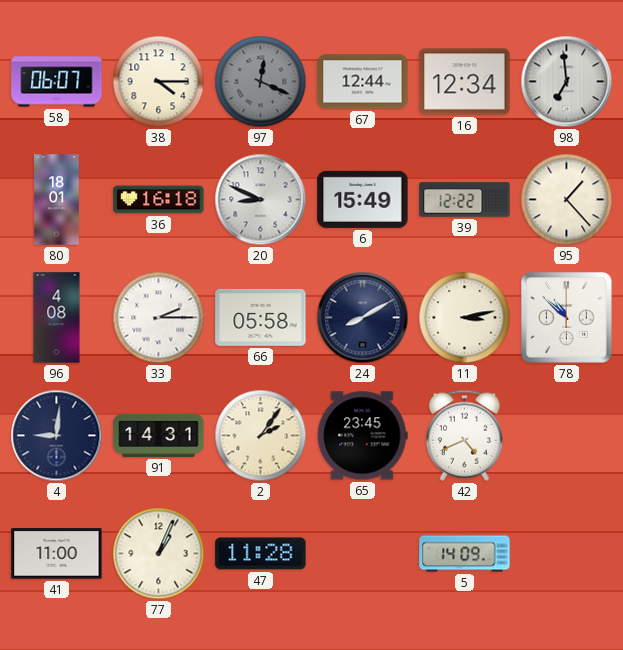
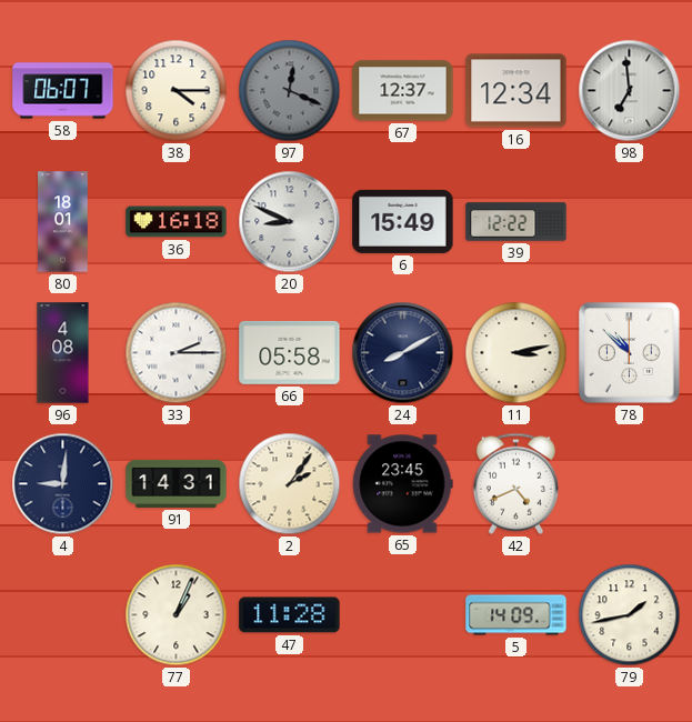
67: 12:44 -> 12:37
95: 1:23 -> none
41: 11:00 -> none
79: none -> 1:43
